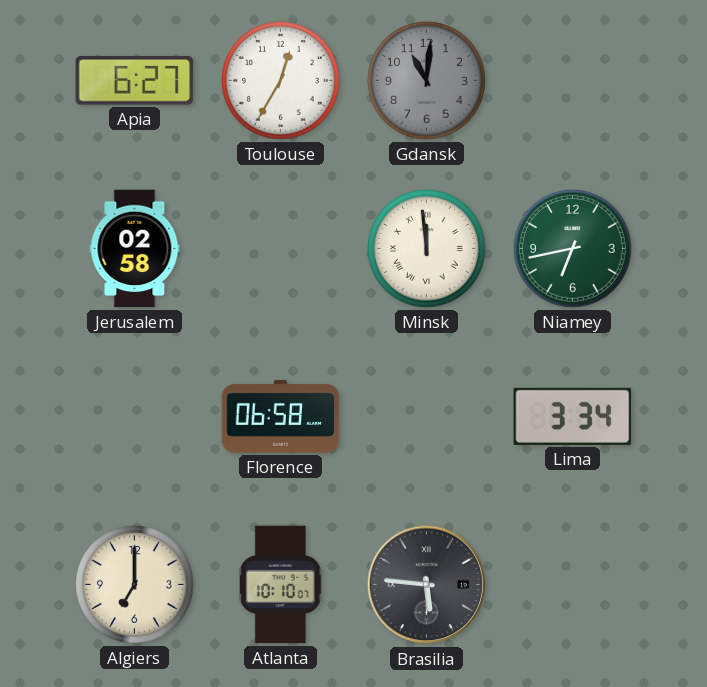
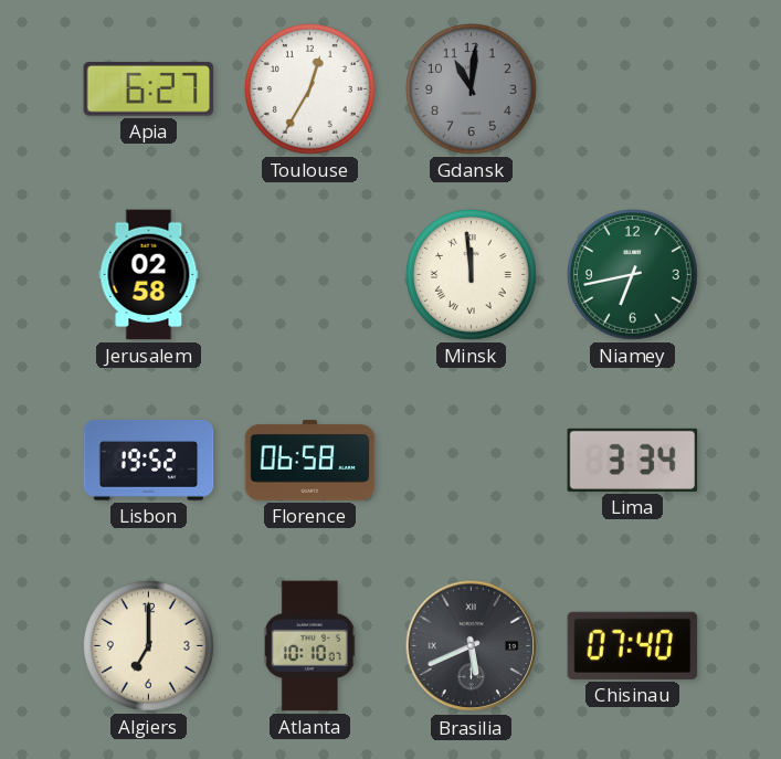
Lisbon: none -> 19:52
Brasilia: 5:46 -> 5:41
Chisinau: none -> 07:40
